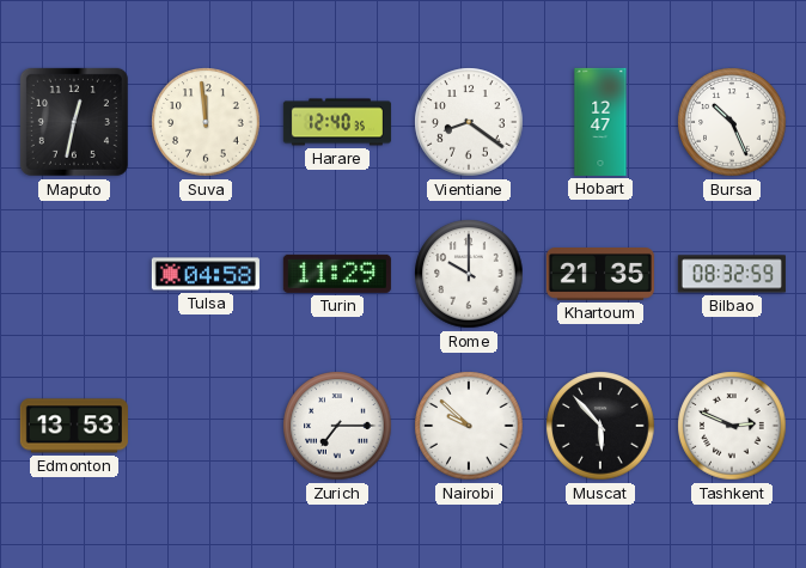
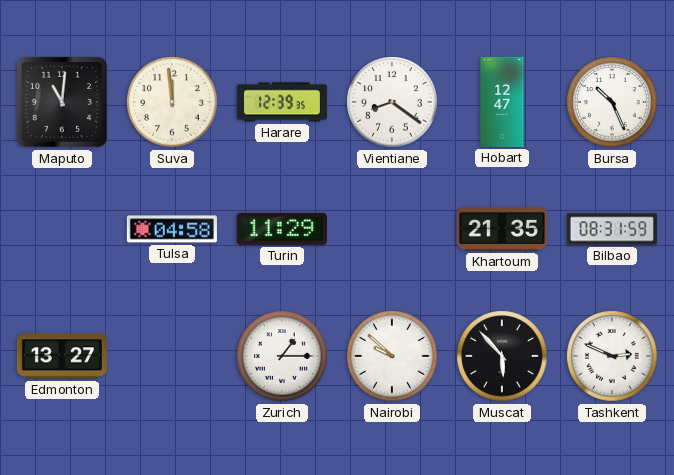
Maputo: 12:32 -> 11:01
Harare: 12:40 -> 12:39
Rome: 10:00 -> none
Bilbao: 08:32 -> 08:31
Edmonton: 13:53 -> 13:27
Zurich: 7:15 -> 1:15
